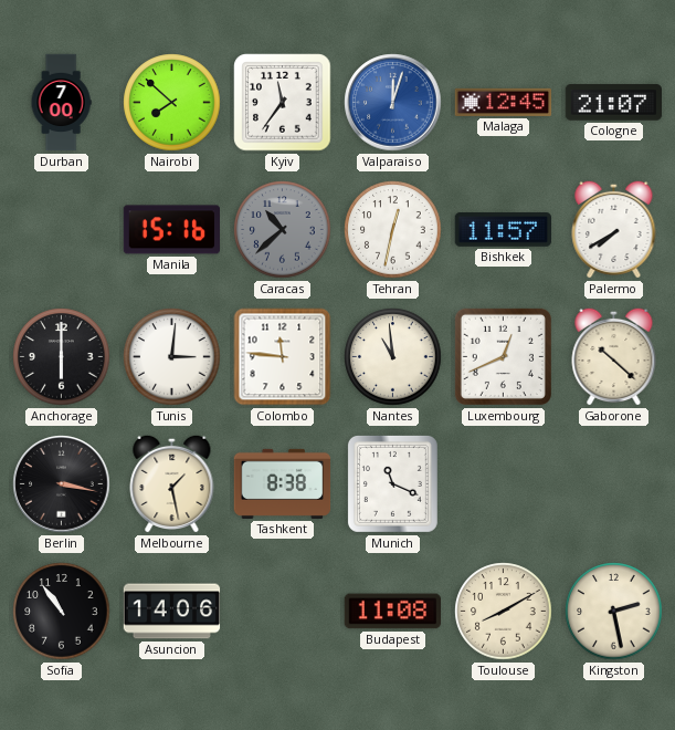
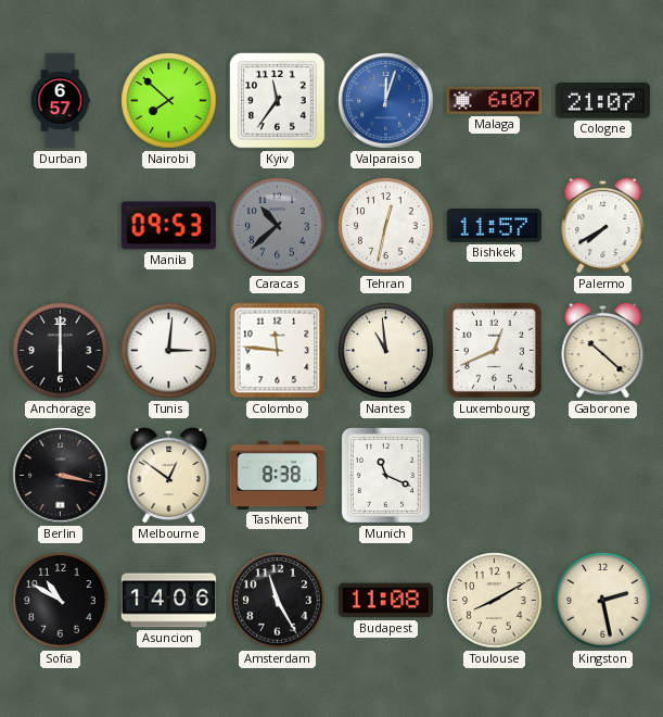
Durban: 7:00 -> 6:57
Malaga: 12:45 -> 6:07
Manila: 15:16 -> 09:53
Melbourne: 1:28 -> 12:51
Sofia: 10:54 -> 10:50
Amsterdam: none -> 11:25
